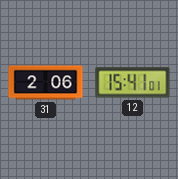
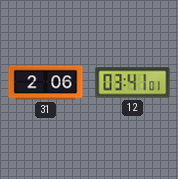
12: 15:41 -> 03:41
